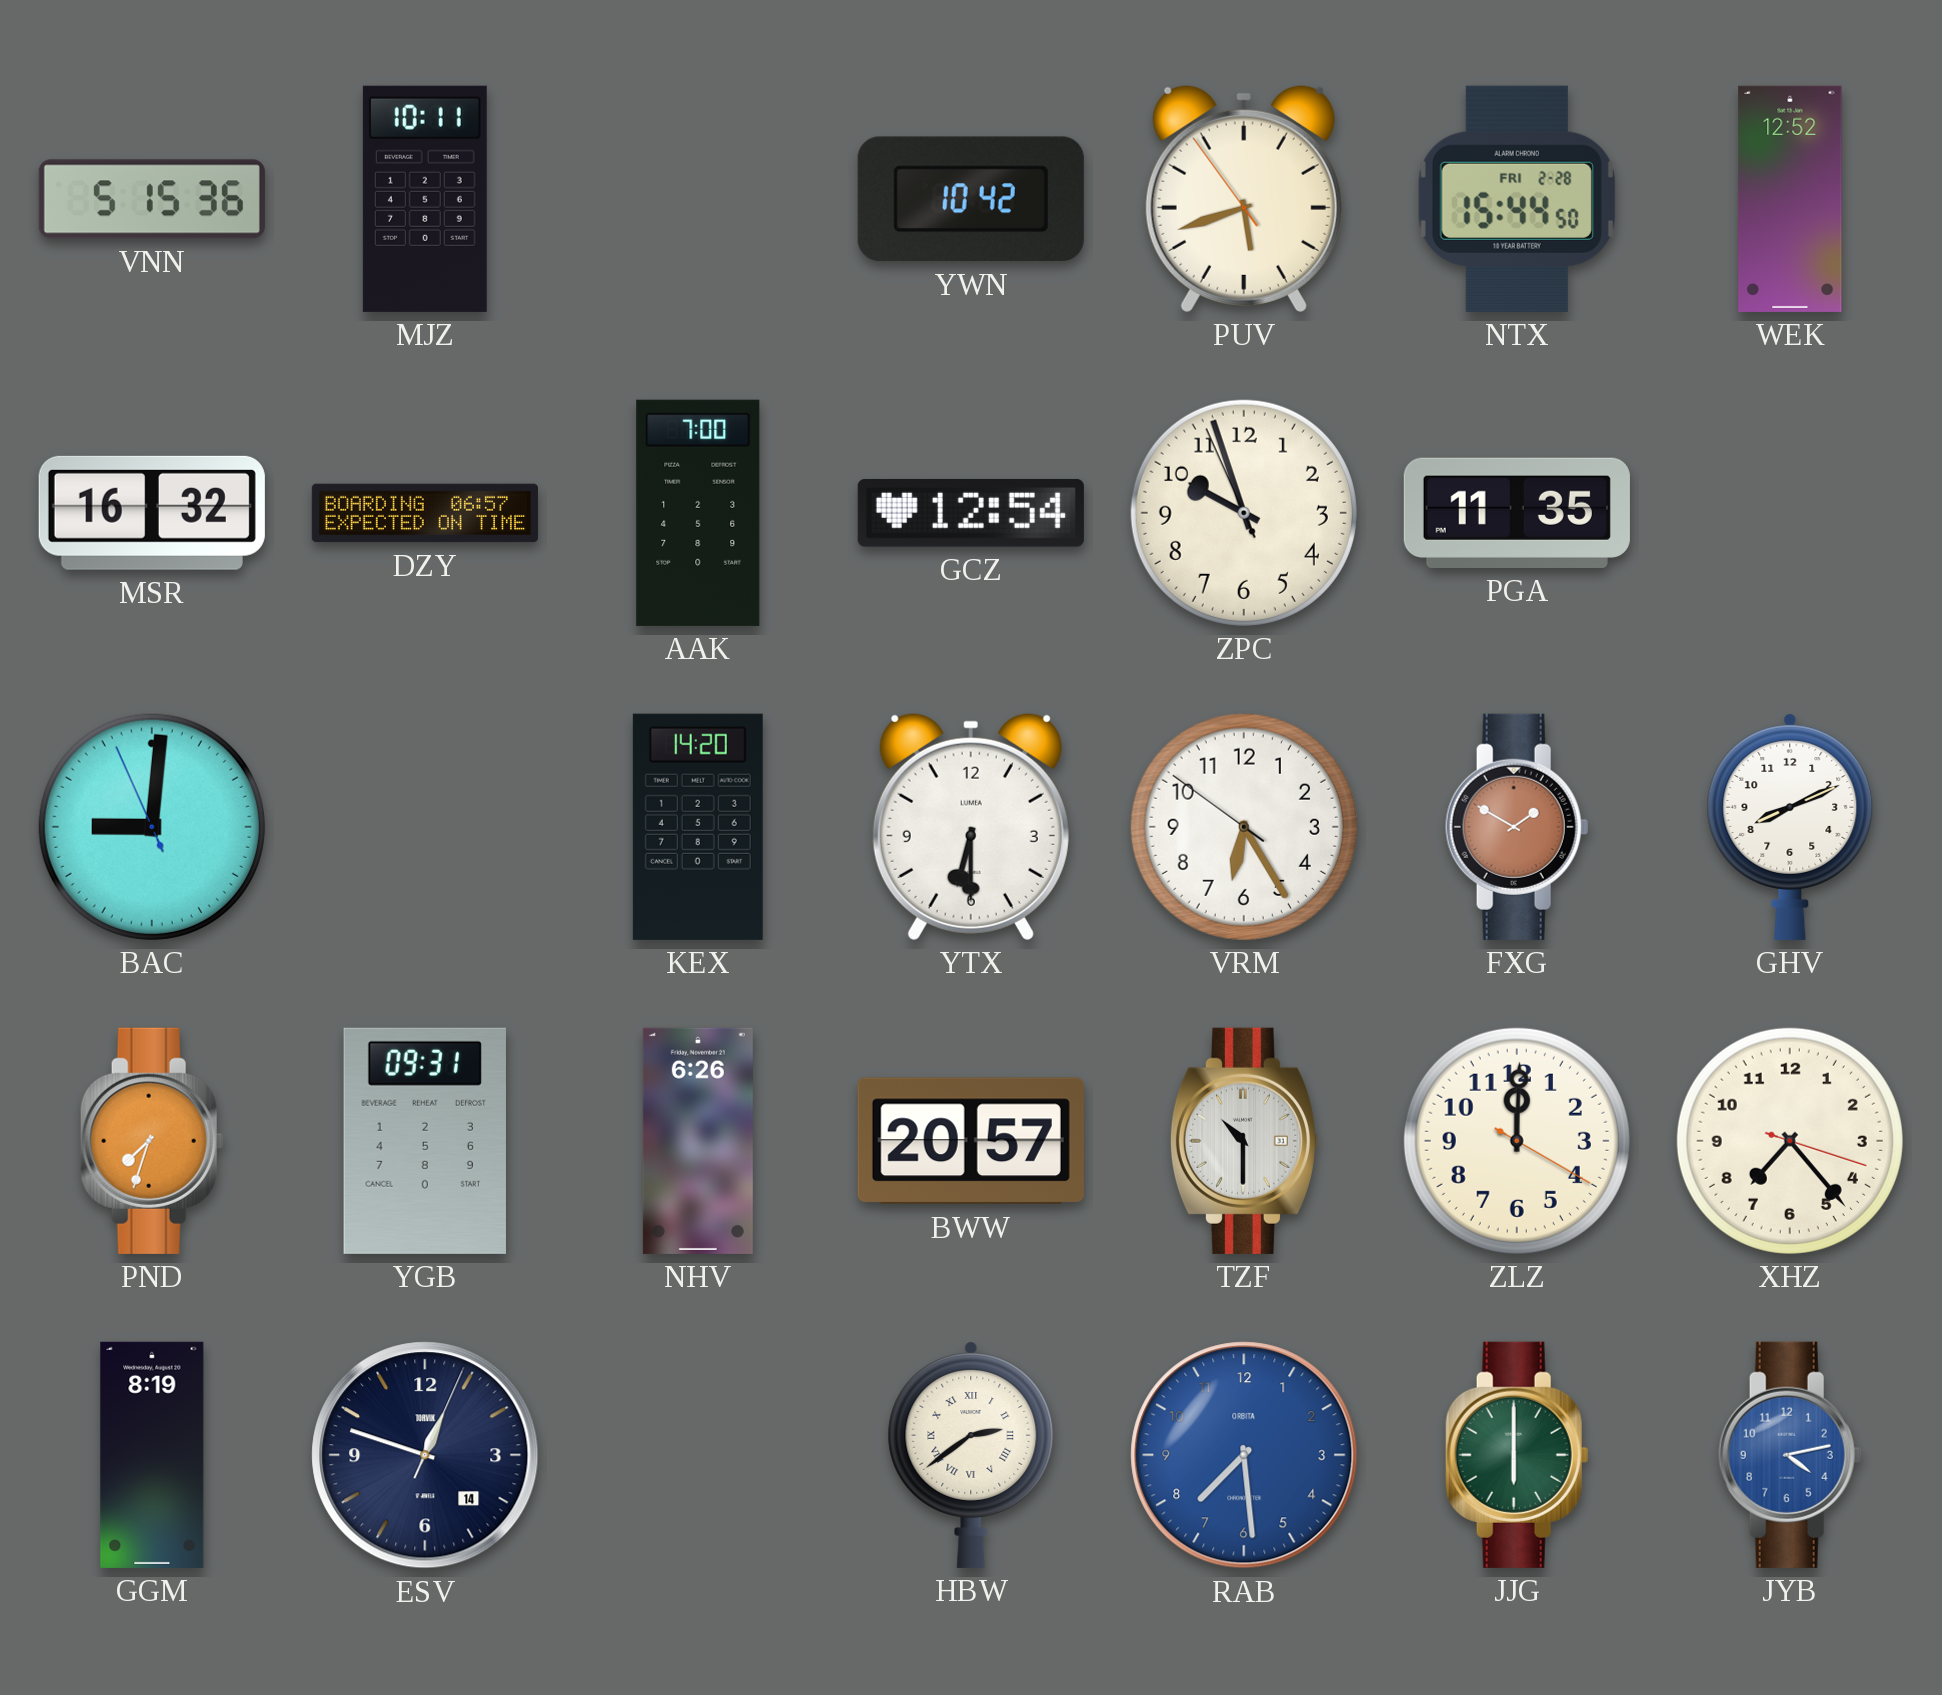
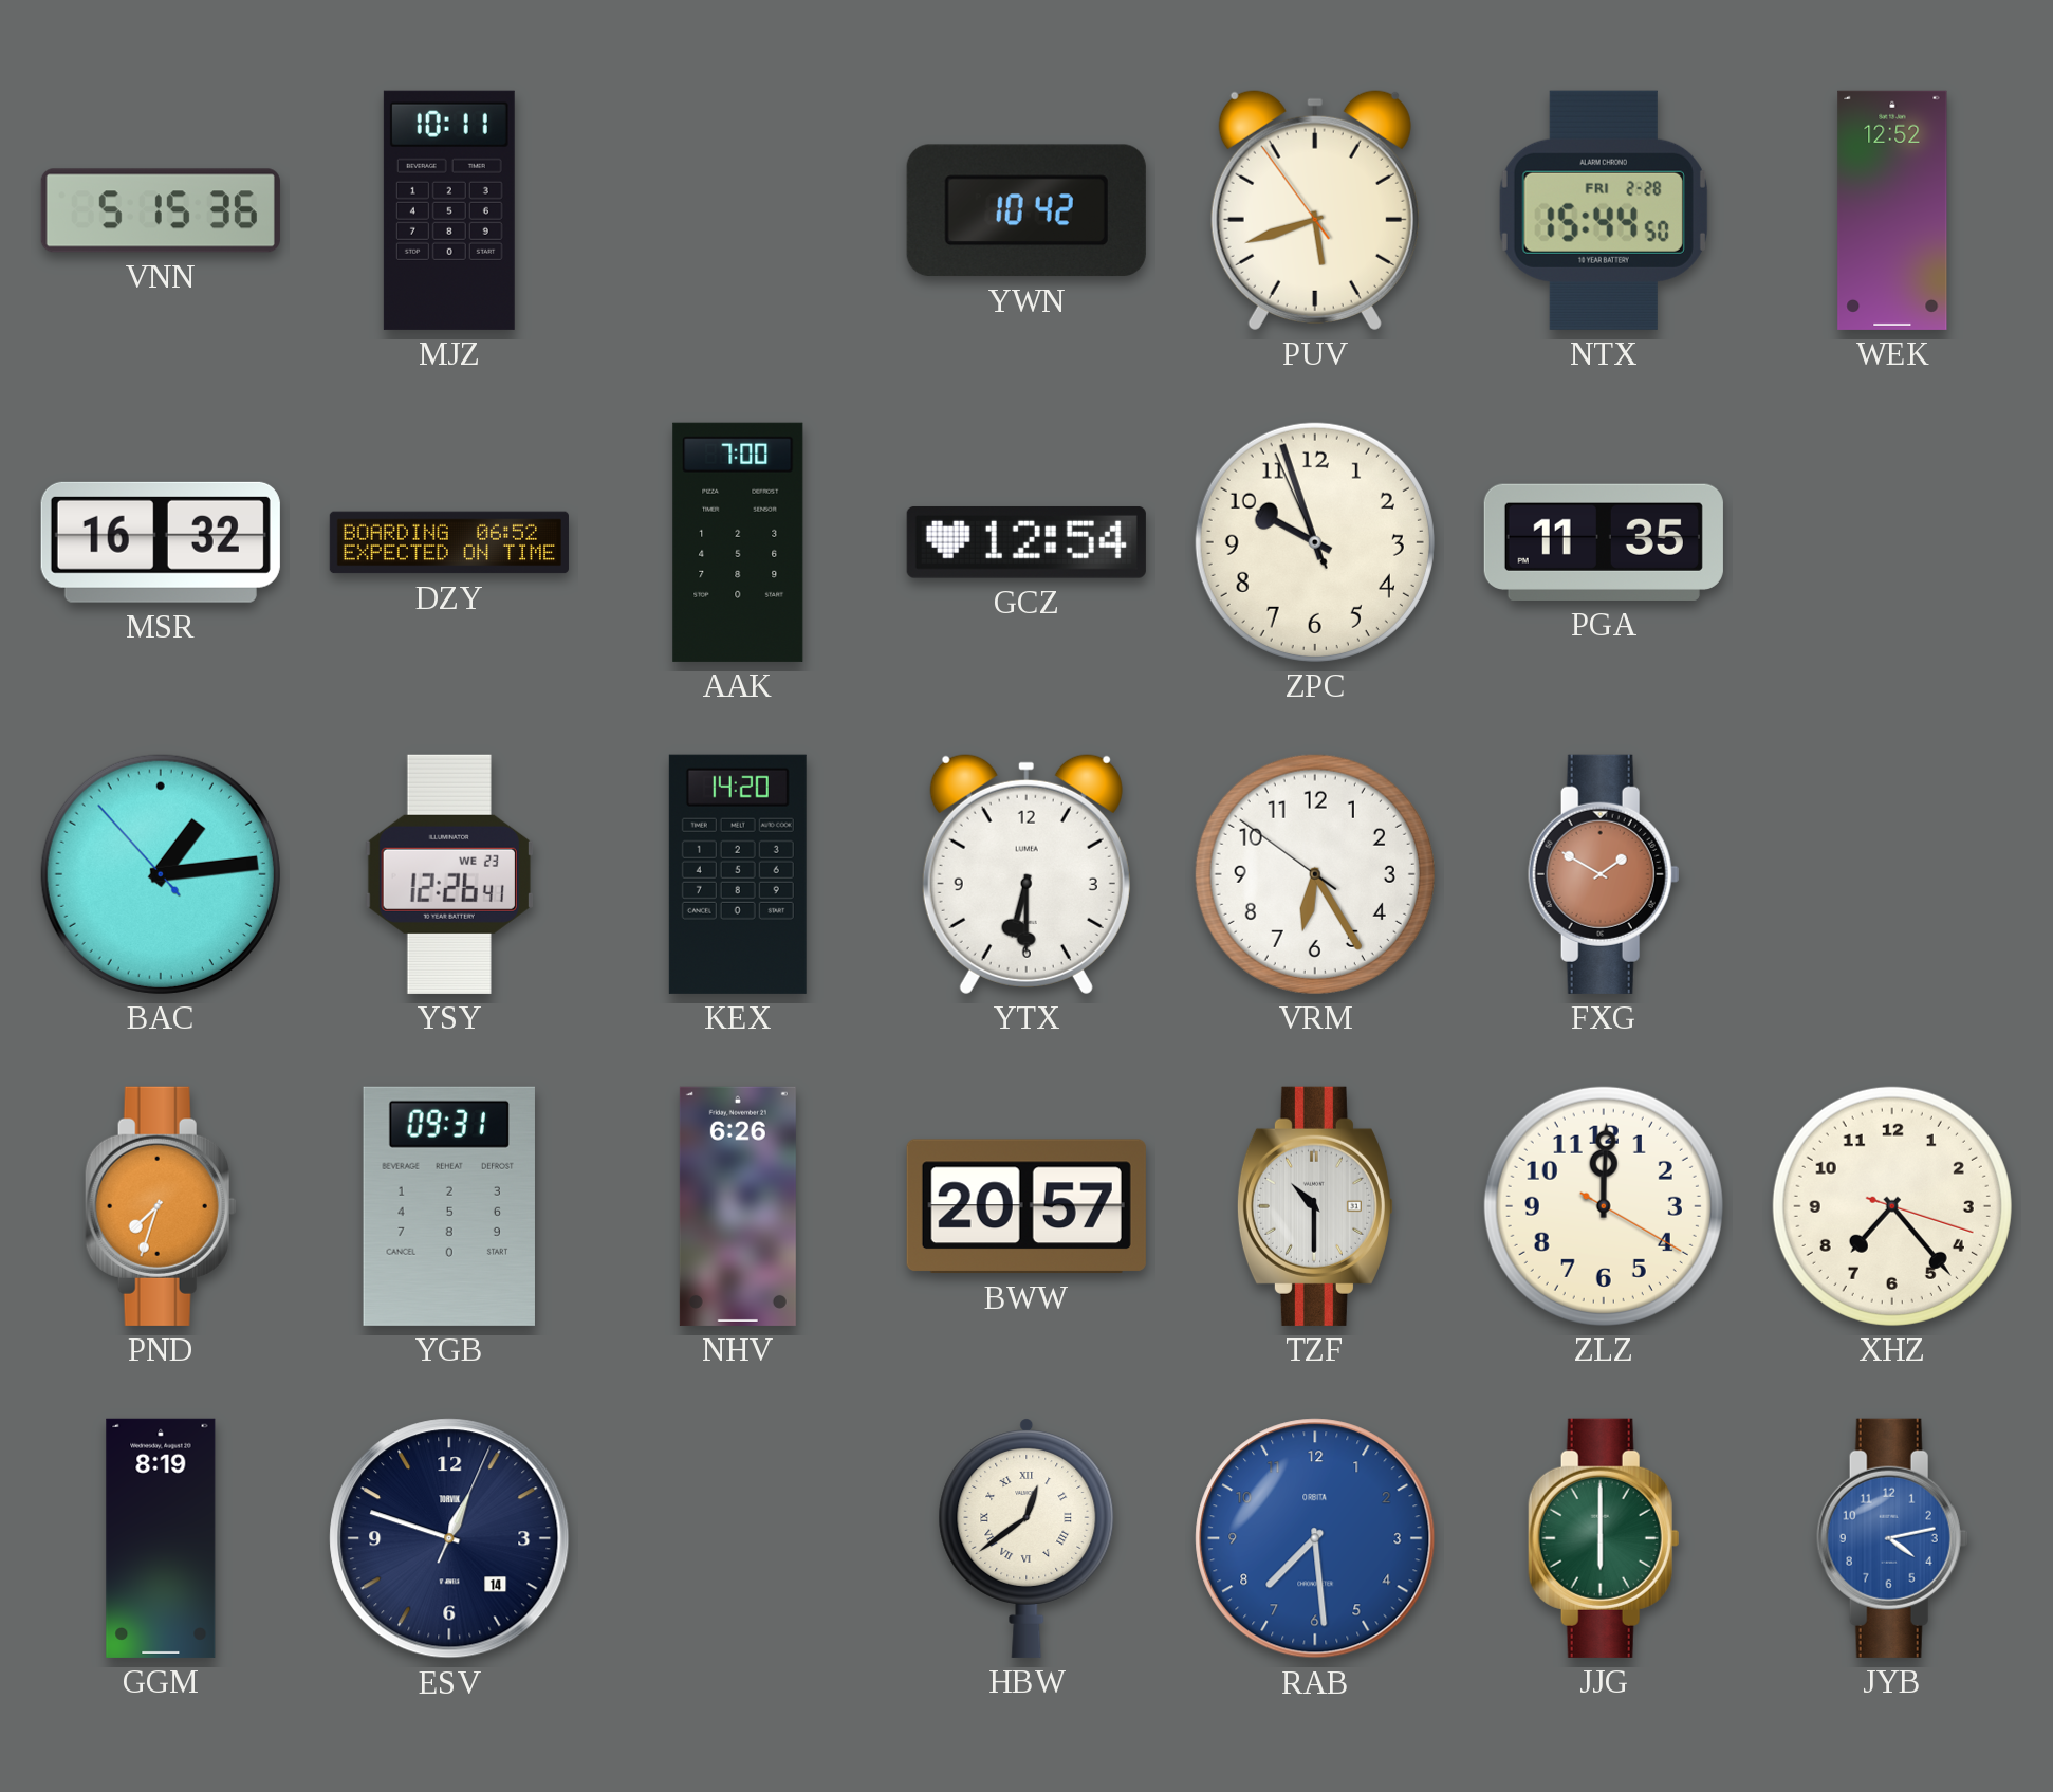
DZY: 06:57 -> 06:52
BAC: 9:00 -> 1:13
YSY: none -> 12:26
GHV: 8:11 -> none
HBW: 2:39 -> 12:39
